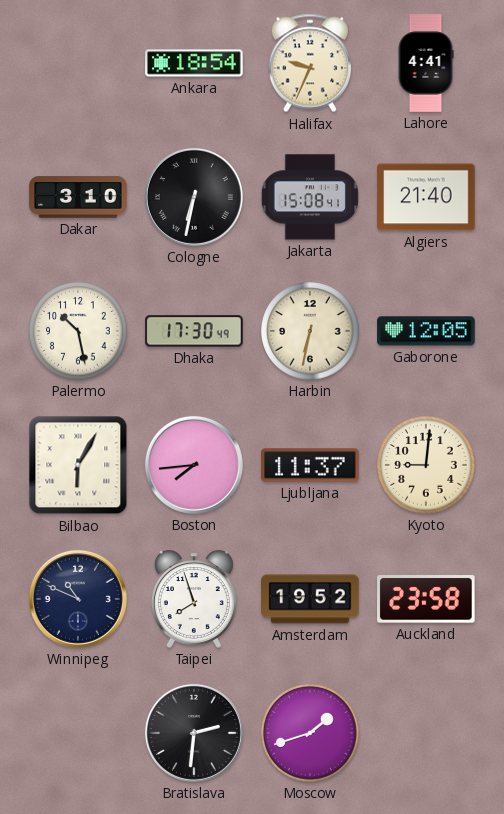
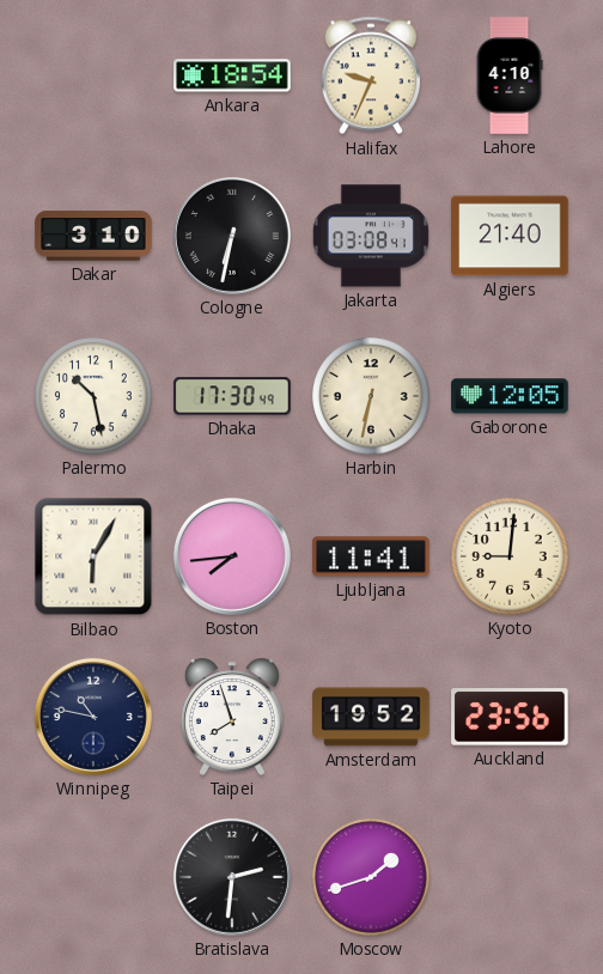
Lahore: 4:41 -> 4:10
Jakarta: 15:08 -> 03:08
Ljubljana: 11:37 -> 11:41
Winnipeg: 10:49 -> 10:47
Auckland: 23:58 -> 23:56
